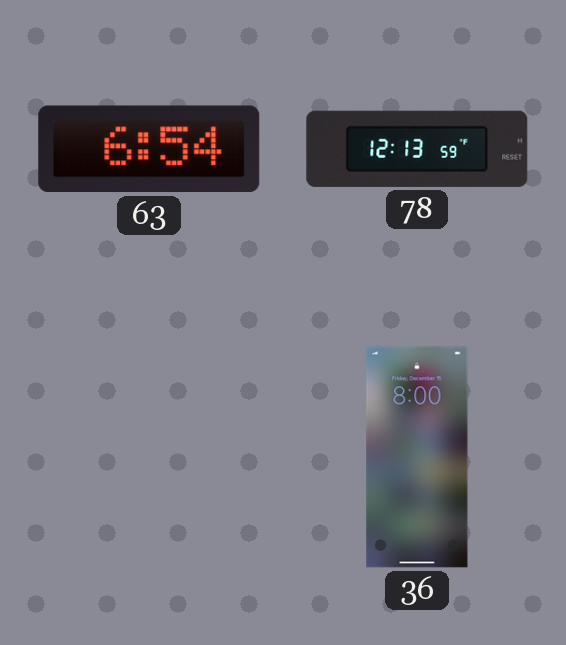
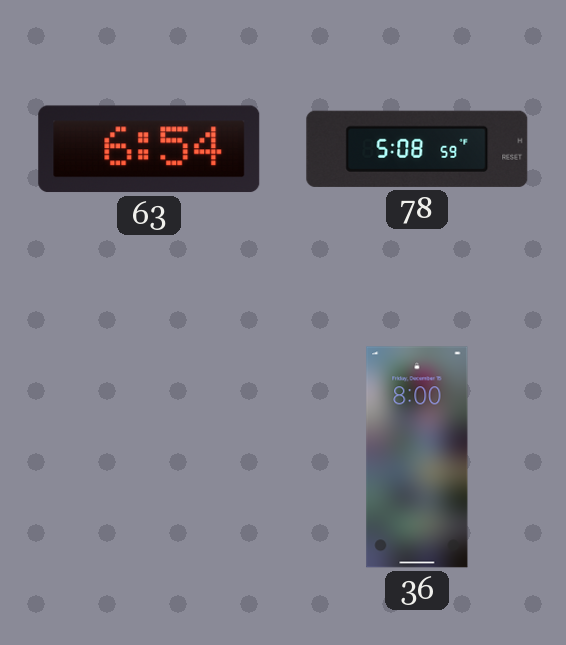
78: 12:13 -> 5:08
